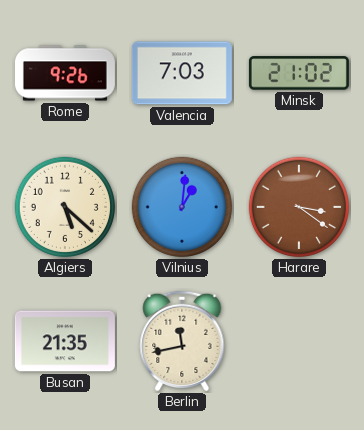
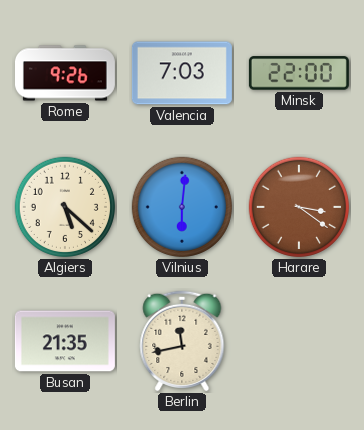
Minsk: 21:02 -> 22:00
Vilnius: 1:01 -> 6:01
